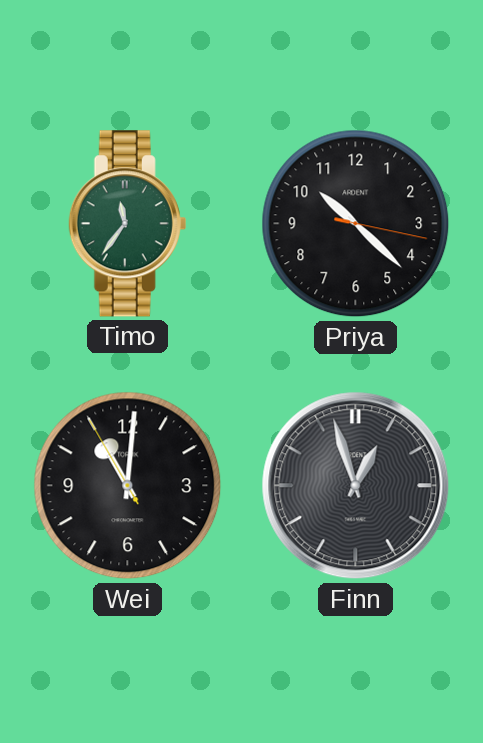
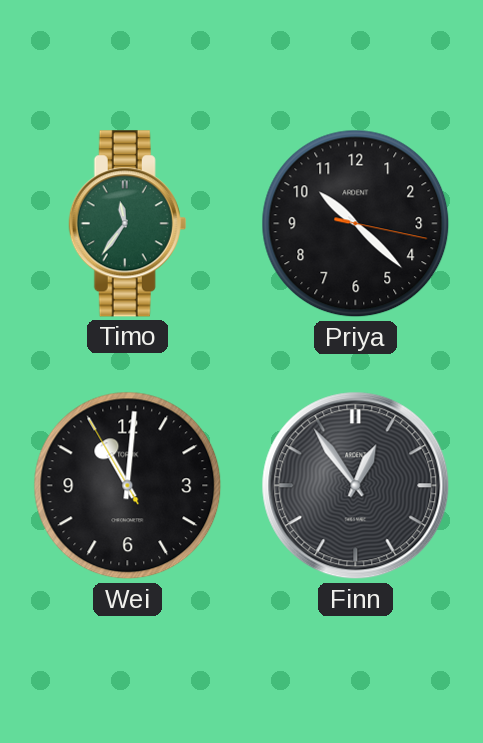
Finn: 12:57 -> 12:54
